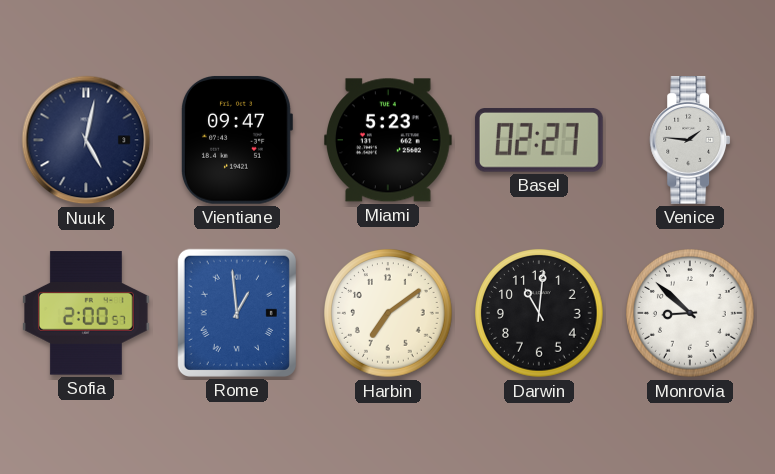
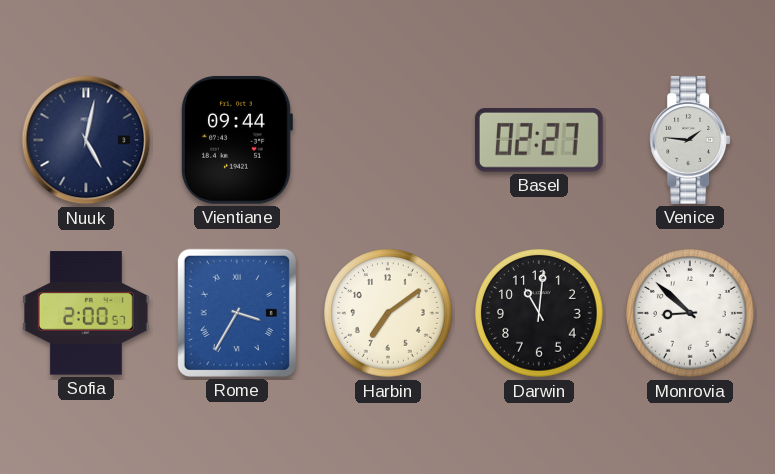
Vientiane: 09:47 -> 09:44
Miami: 5:23 -> none
Rome: 12:59 -> 3:35
